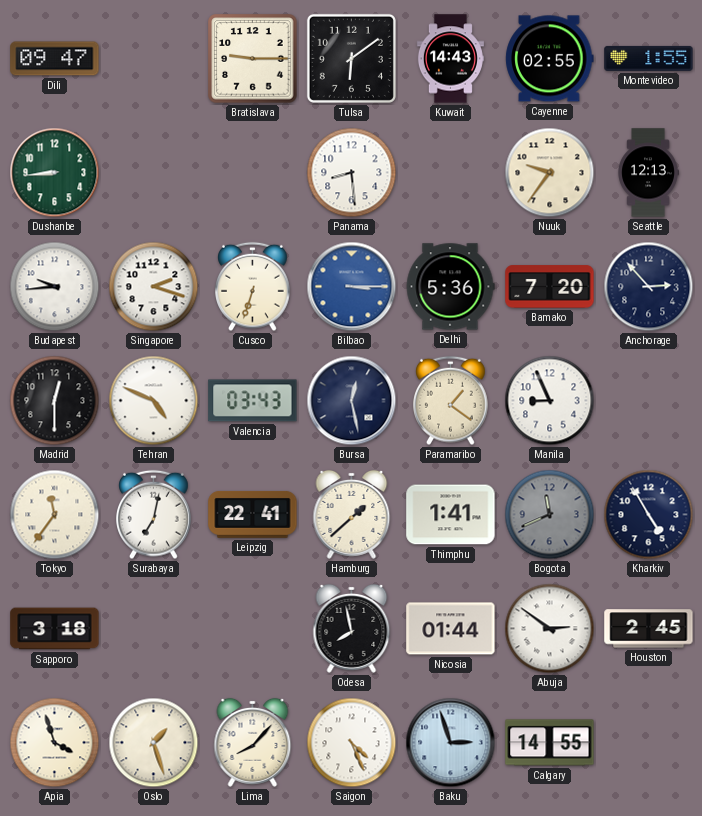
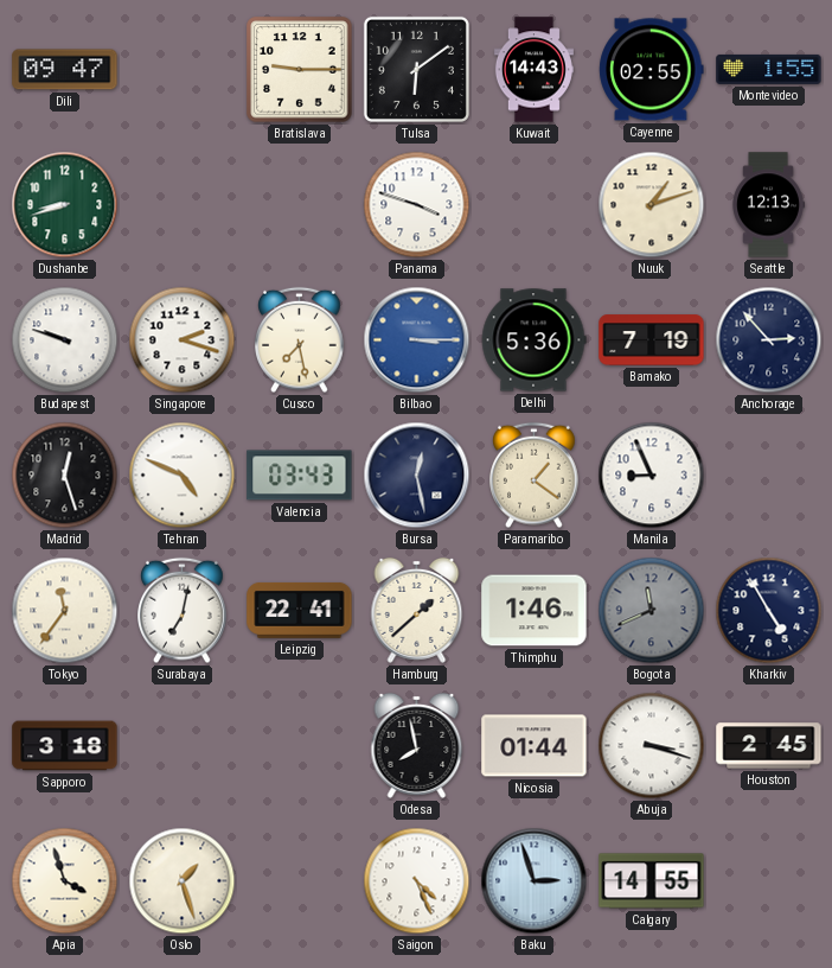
Dushanbe: 8:44 -> 8:42
Panama: 8:29 -> 3:48
Nuuk: 9:36 -> 1:12
Budapest: 9:44 -> 9:48
Cusco: 6:33 -> 7:28
Bamako: 7:20 -> 7:19
Madrid: 12:30 -> 12:27
Thimphu: 1:41 -> 1:46
Abuja: 2:51 -> 3:18
Lima: 8:07 -> none
